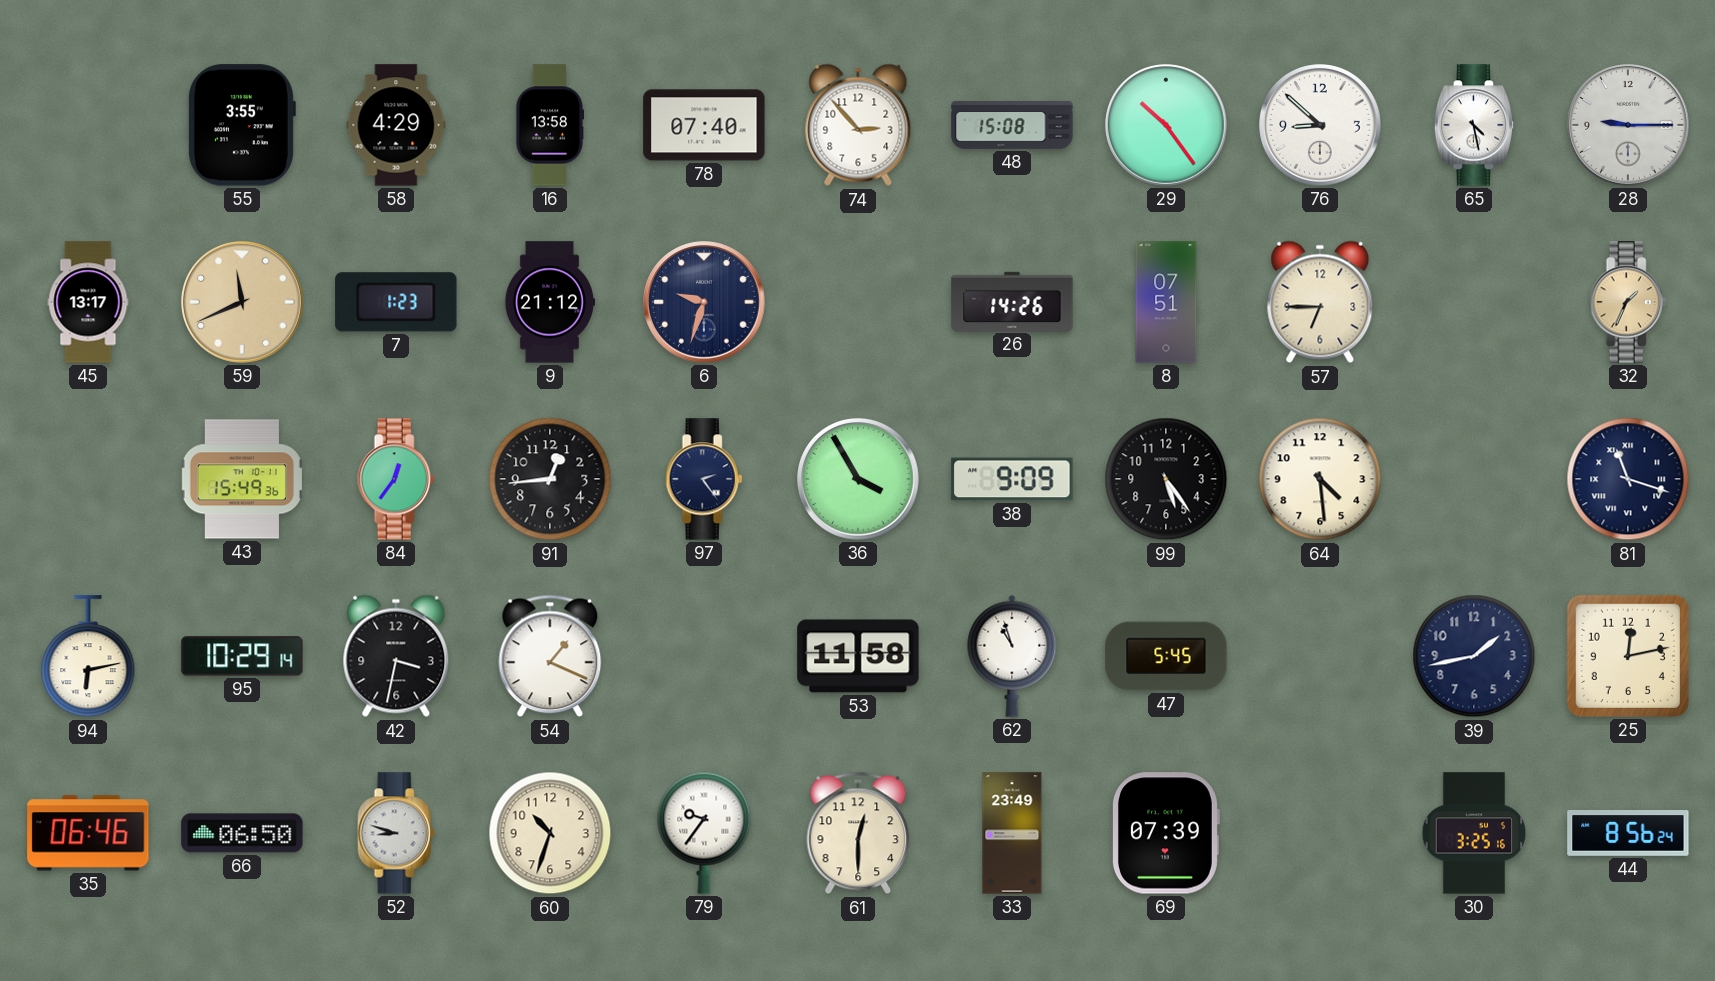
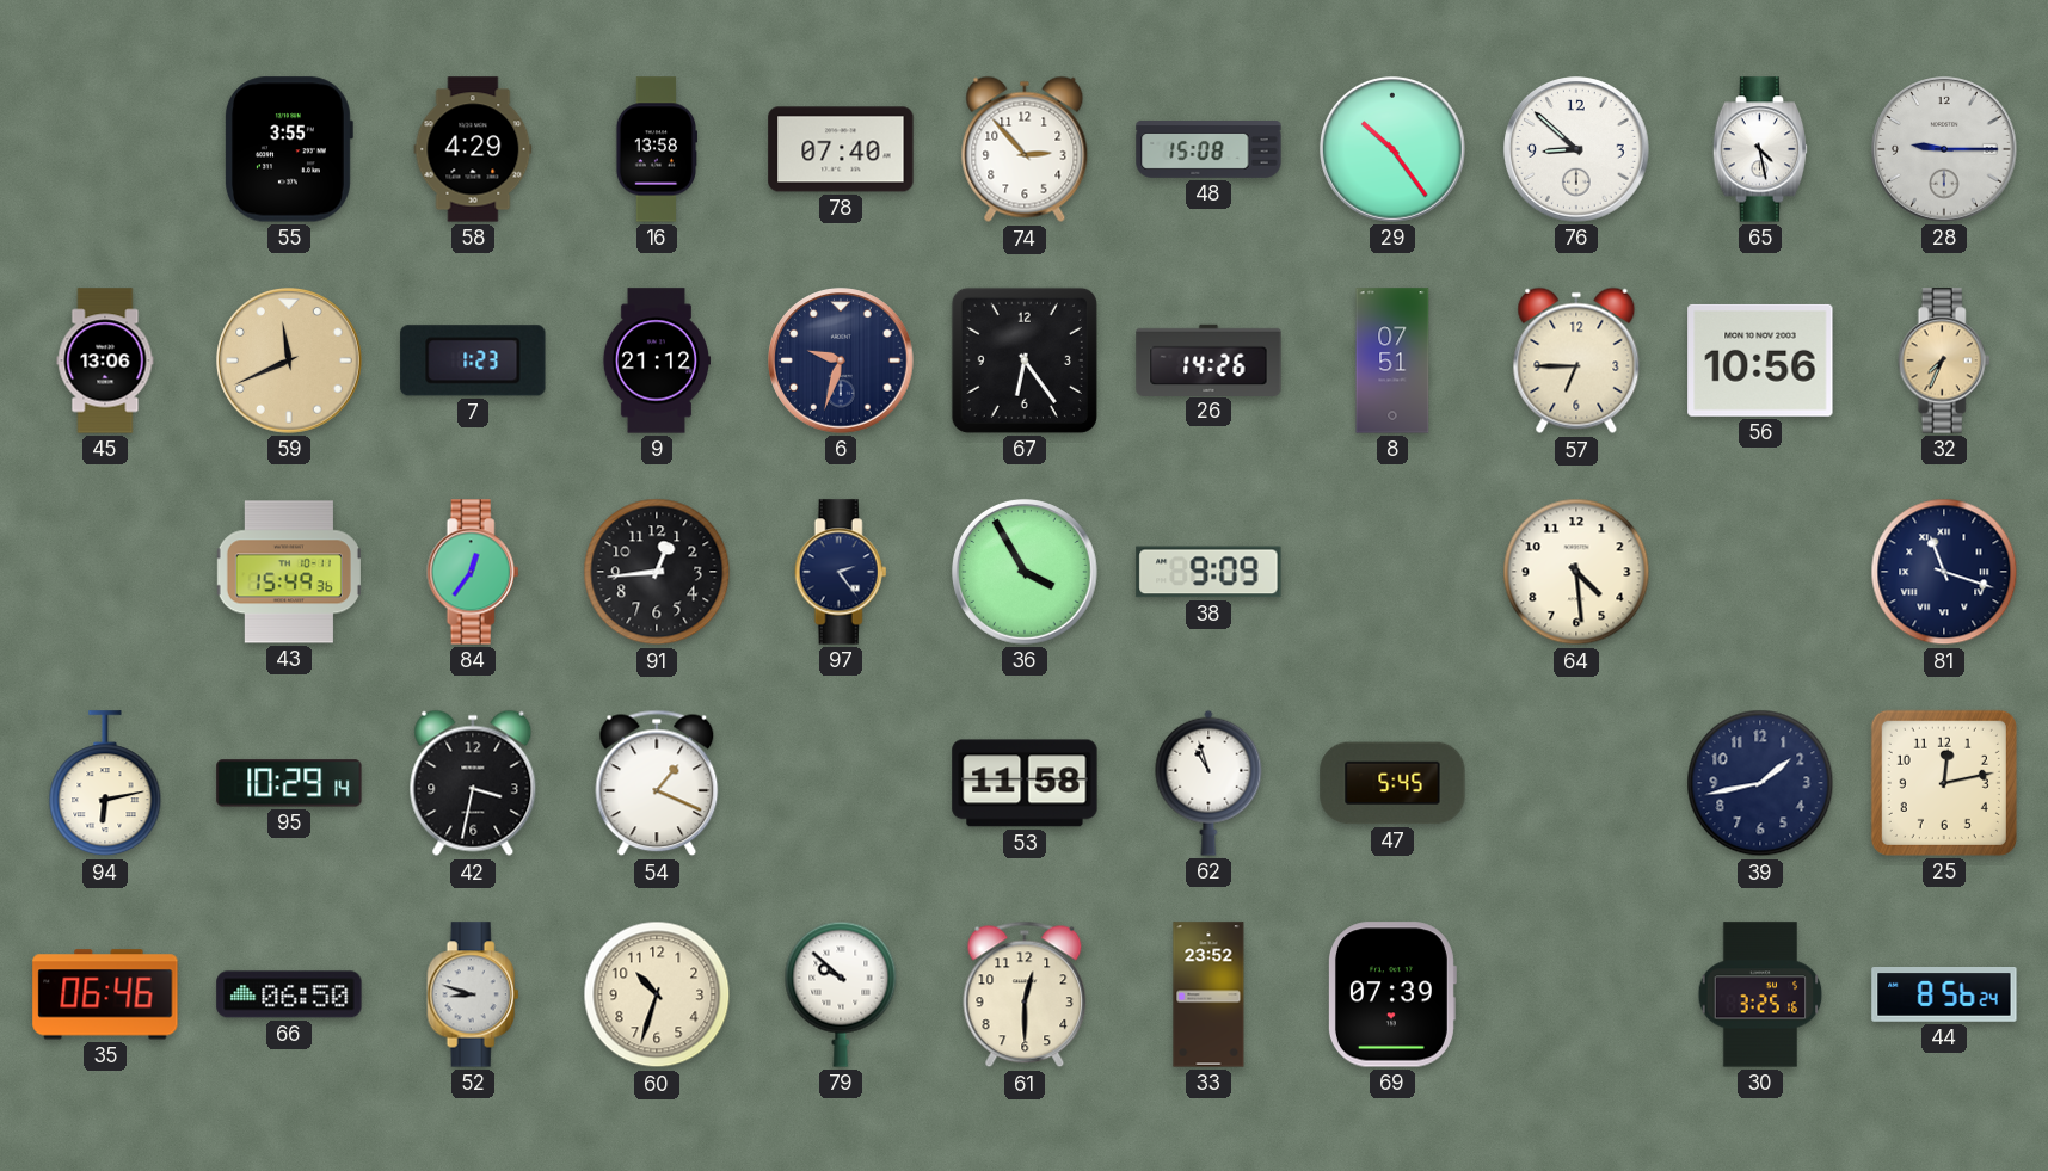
45: 13:17 -> 13:06
67: none -> 6:24
56: none -> 10:56
32: 1:34 -> 7:34
99: 5:24 -> none
79: 9:36 -> 9:52
33: 23:49 -> 23:52
